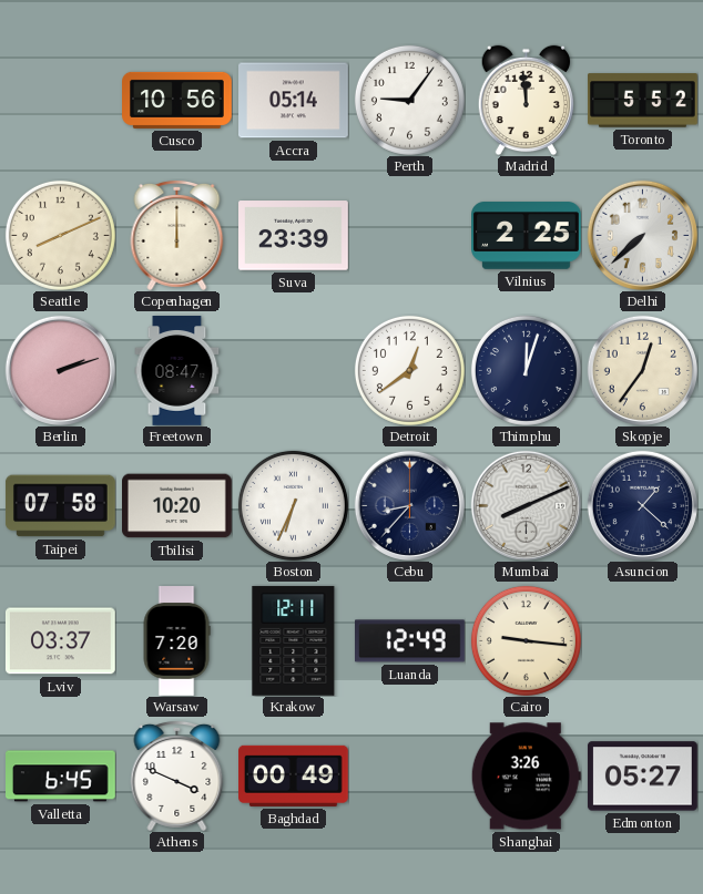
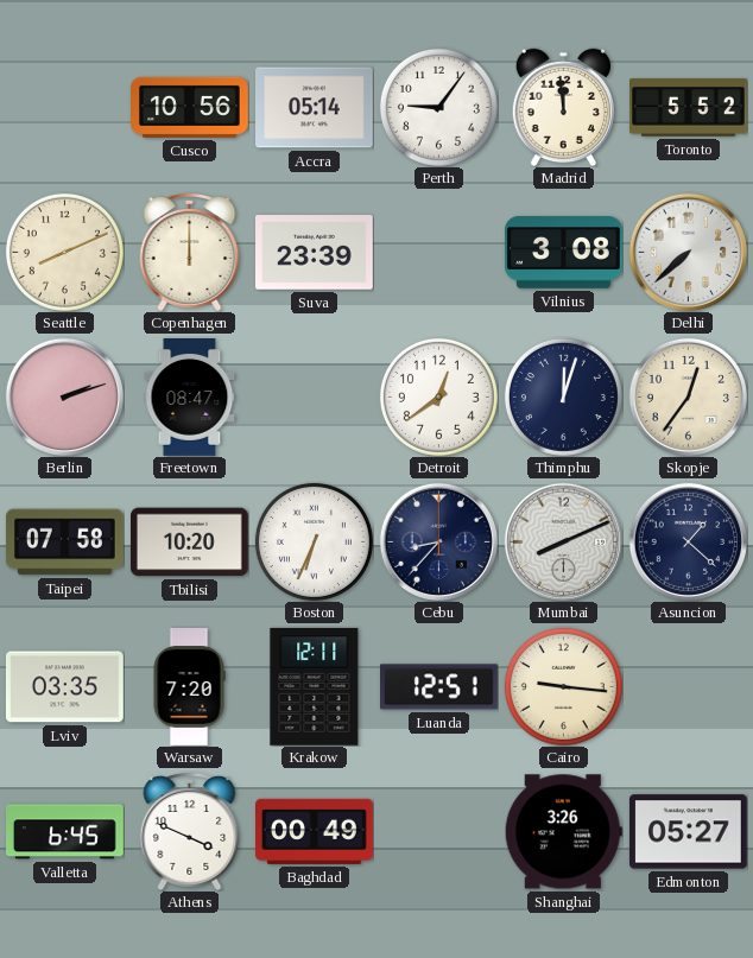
Vilnius: 2:25 -> 3:08
Lviv: 03:37 -> 03:35
Luanda: 12:49 -> 12:51
